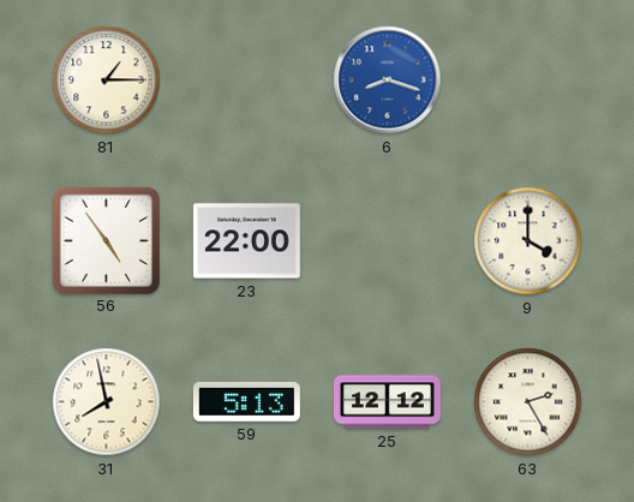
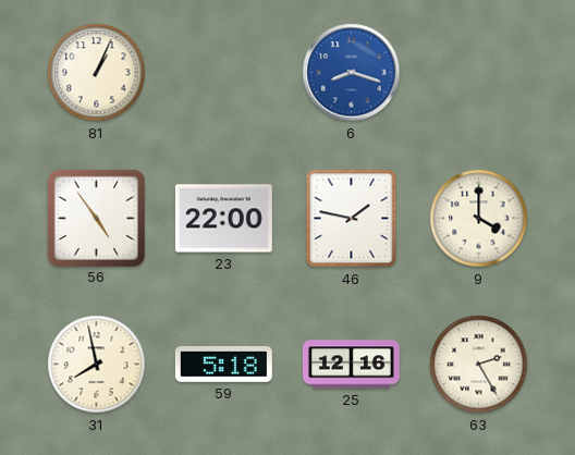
81: 1:15 -> 1:04
46: none -> 1:47
59: 5:13 -> 5:18
25: 12:12 -> 12:16
